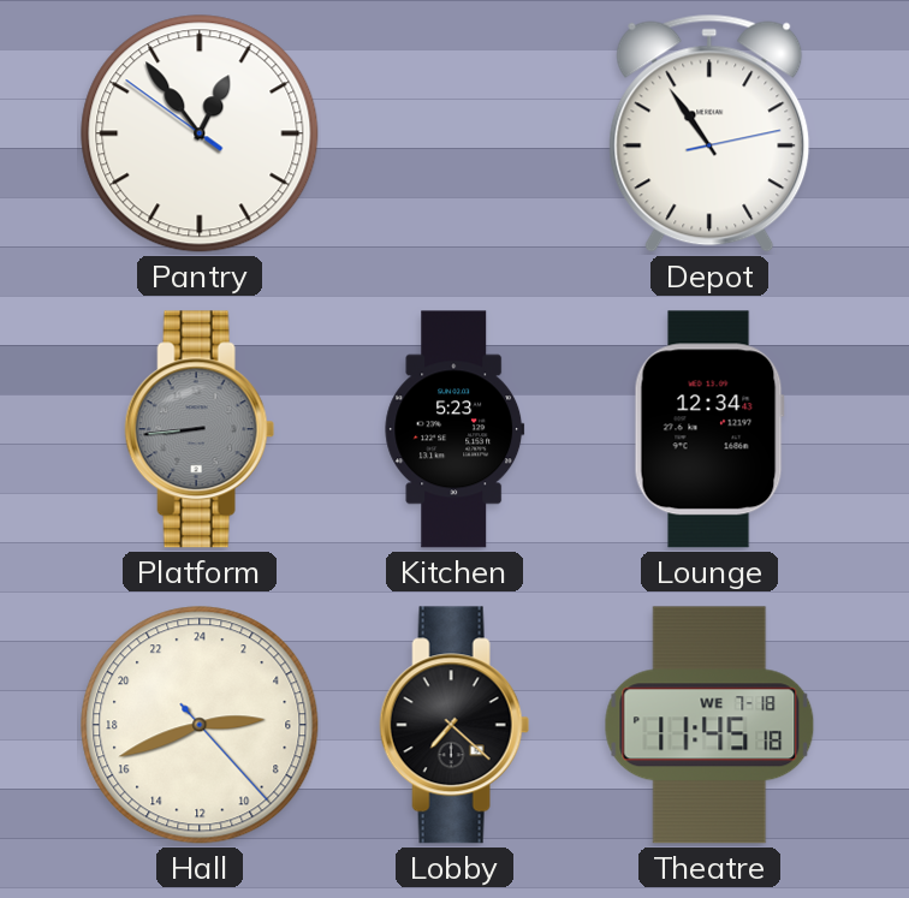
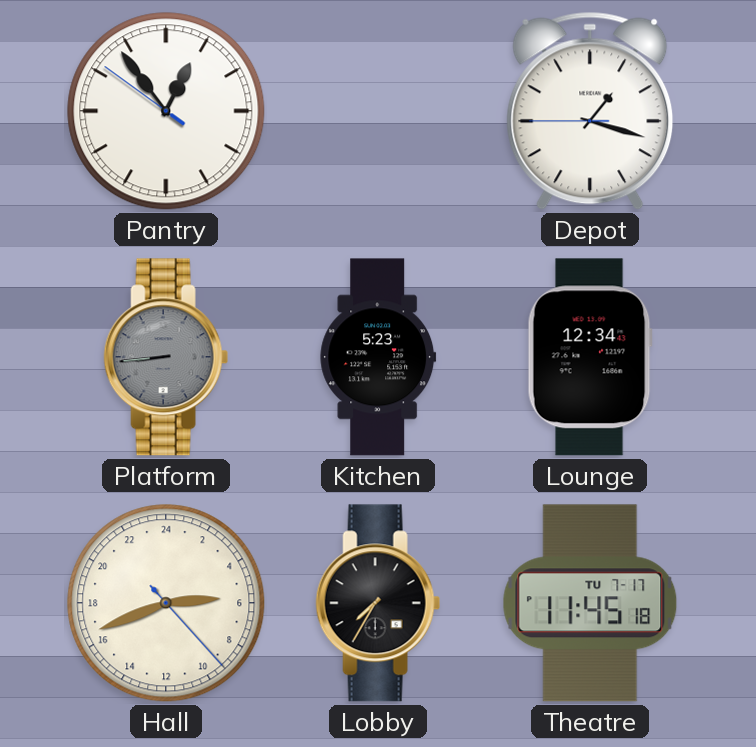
Depot: 10:54 -> 1:17
Lobby: 7:22 -> 7:35
Theatre date: WE 7-18 -> TU 7-17
